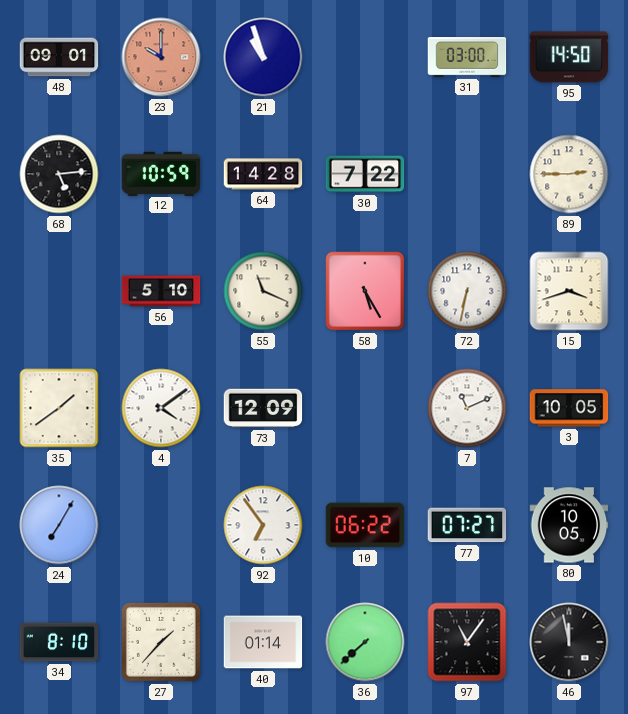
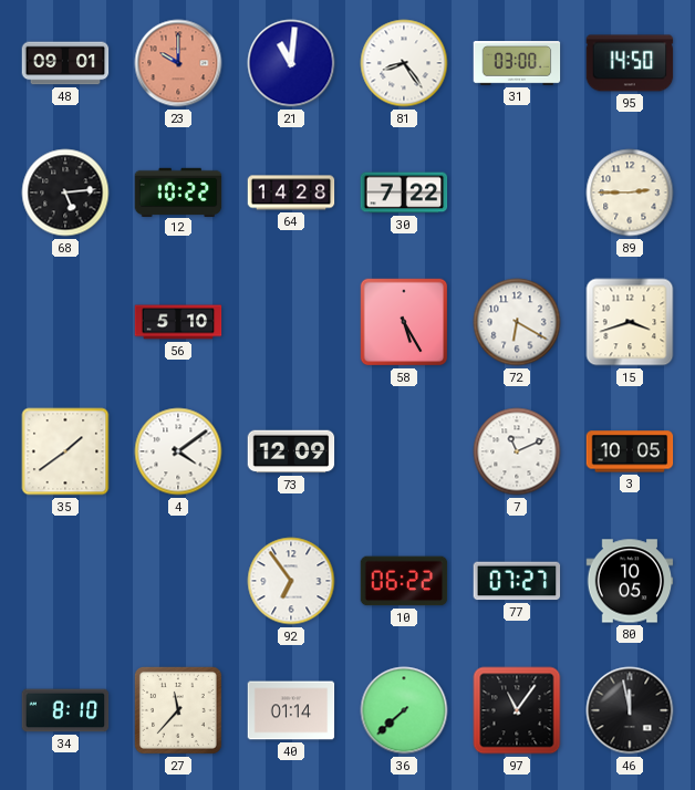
21: 10:57 -> 11:01
81: none -> 8:24
12: 10:59 -> 10:22
55: 11:19 -> none
72: 6:32 -> 6:20
24: 7:05 -> none
27: 1:37 -> 11:37
